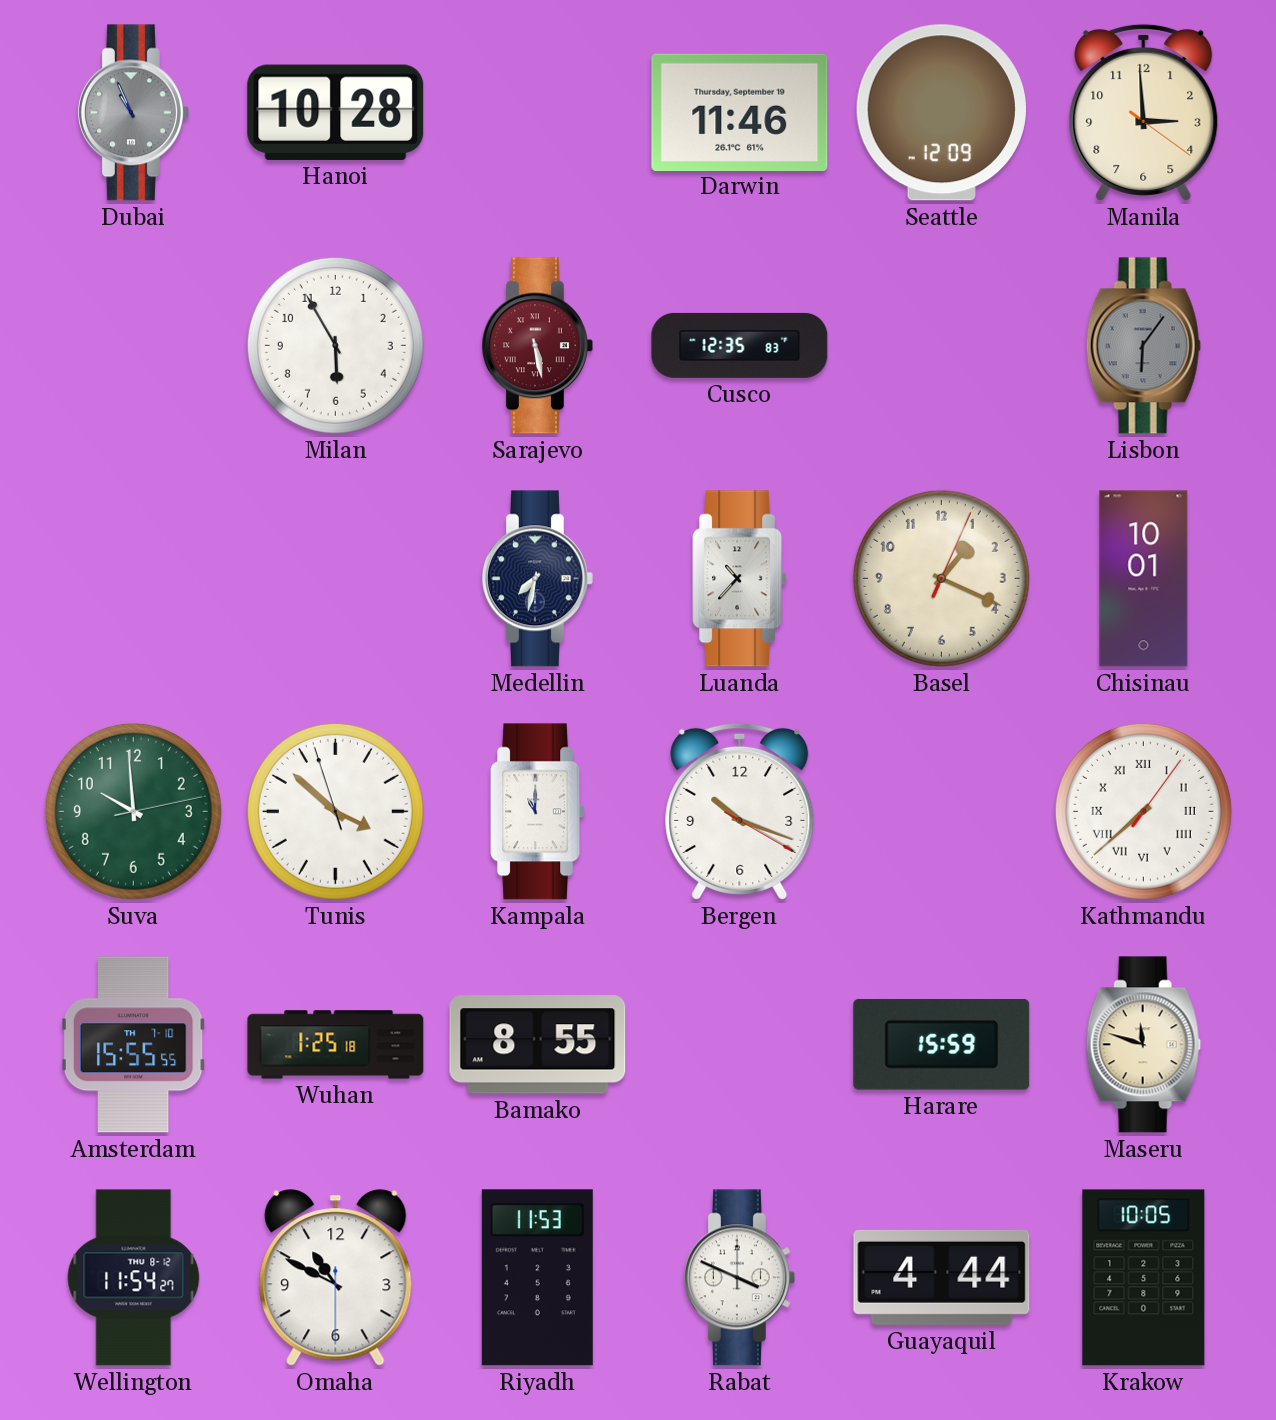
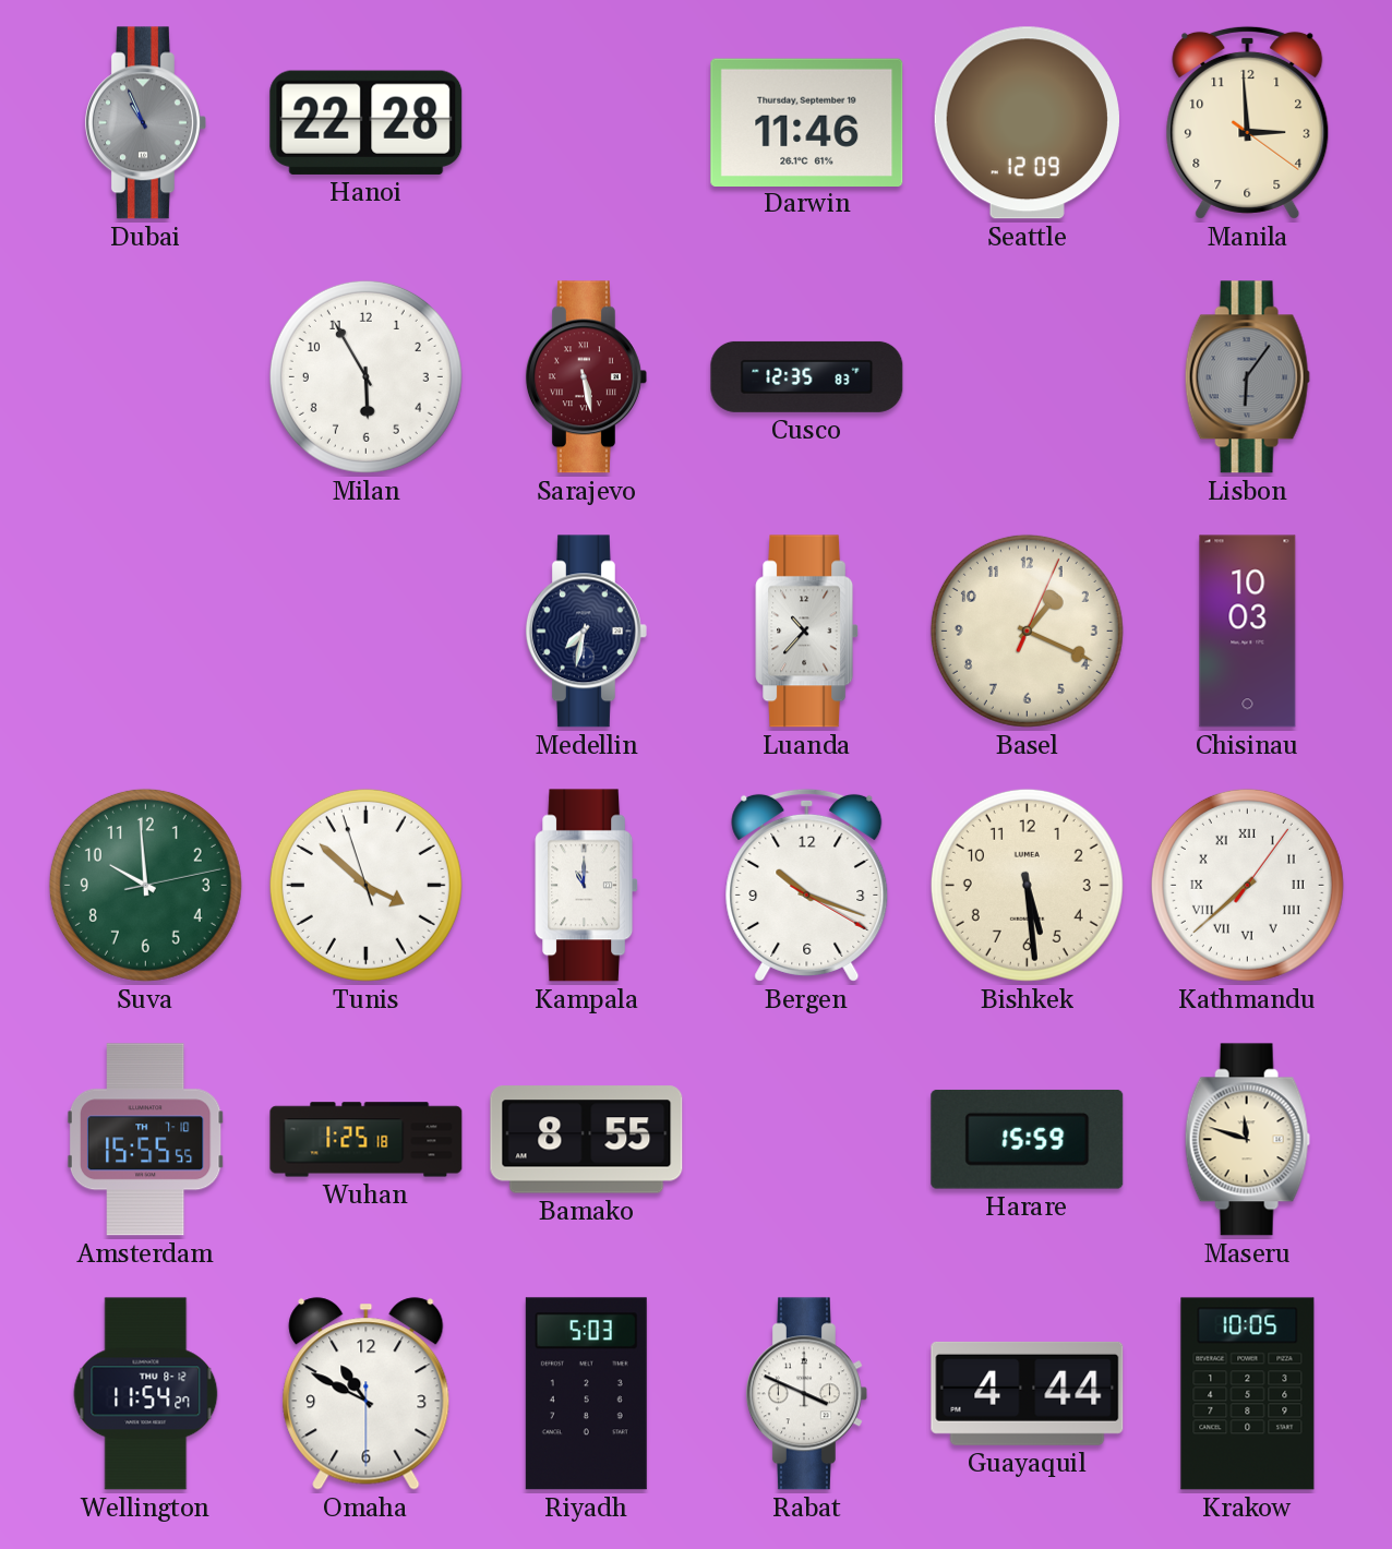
Hanoi: 10:28 -> 22:28
Chisinau: 10:01 -> 10:03
Bishkek: none -> 5:29
Riyadh: 11:53 -> 5:03
